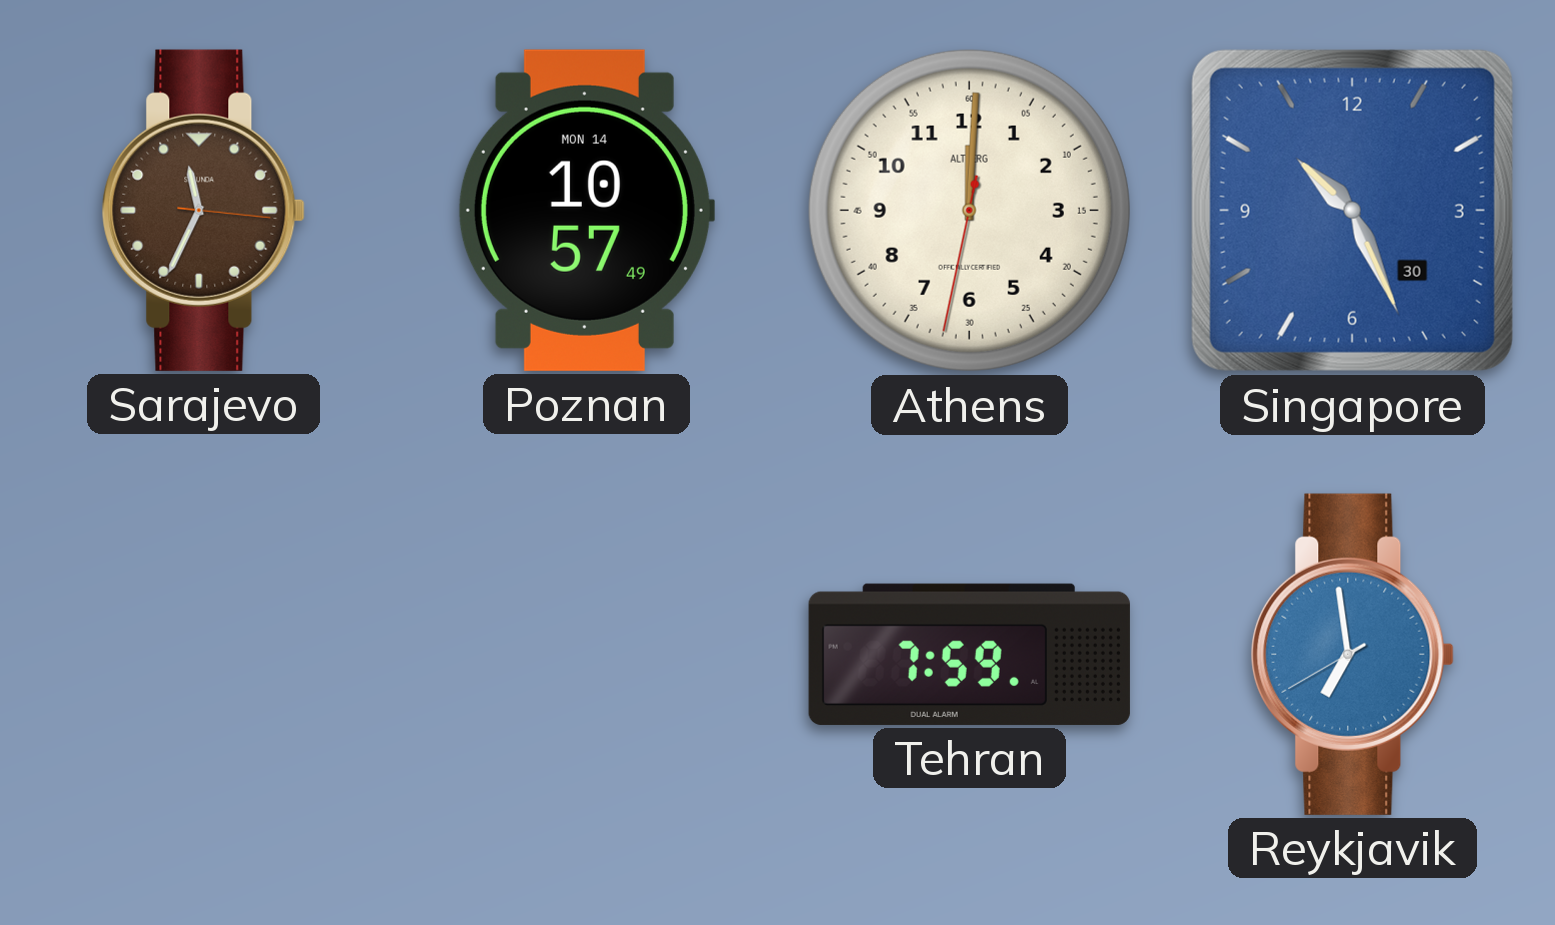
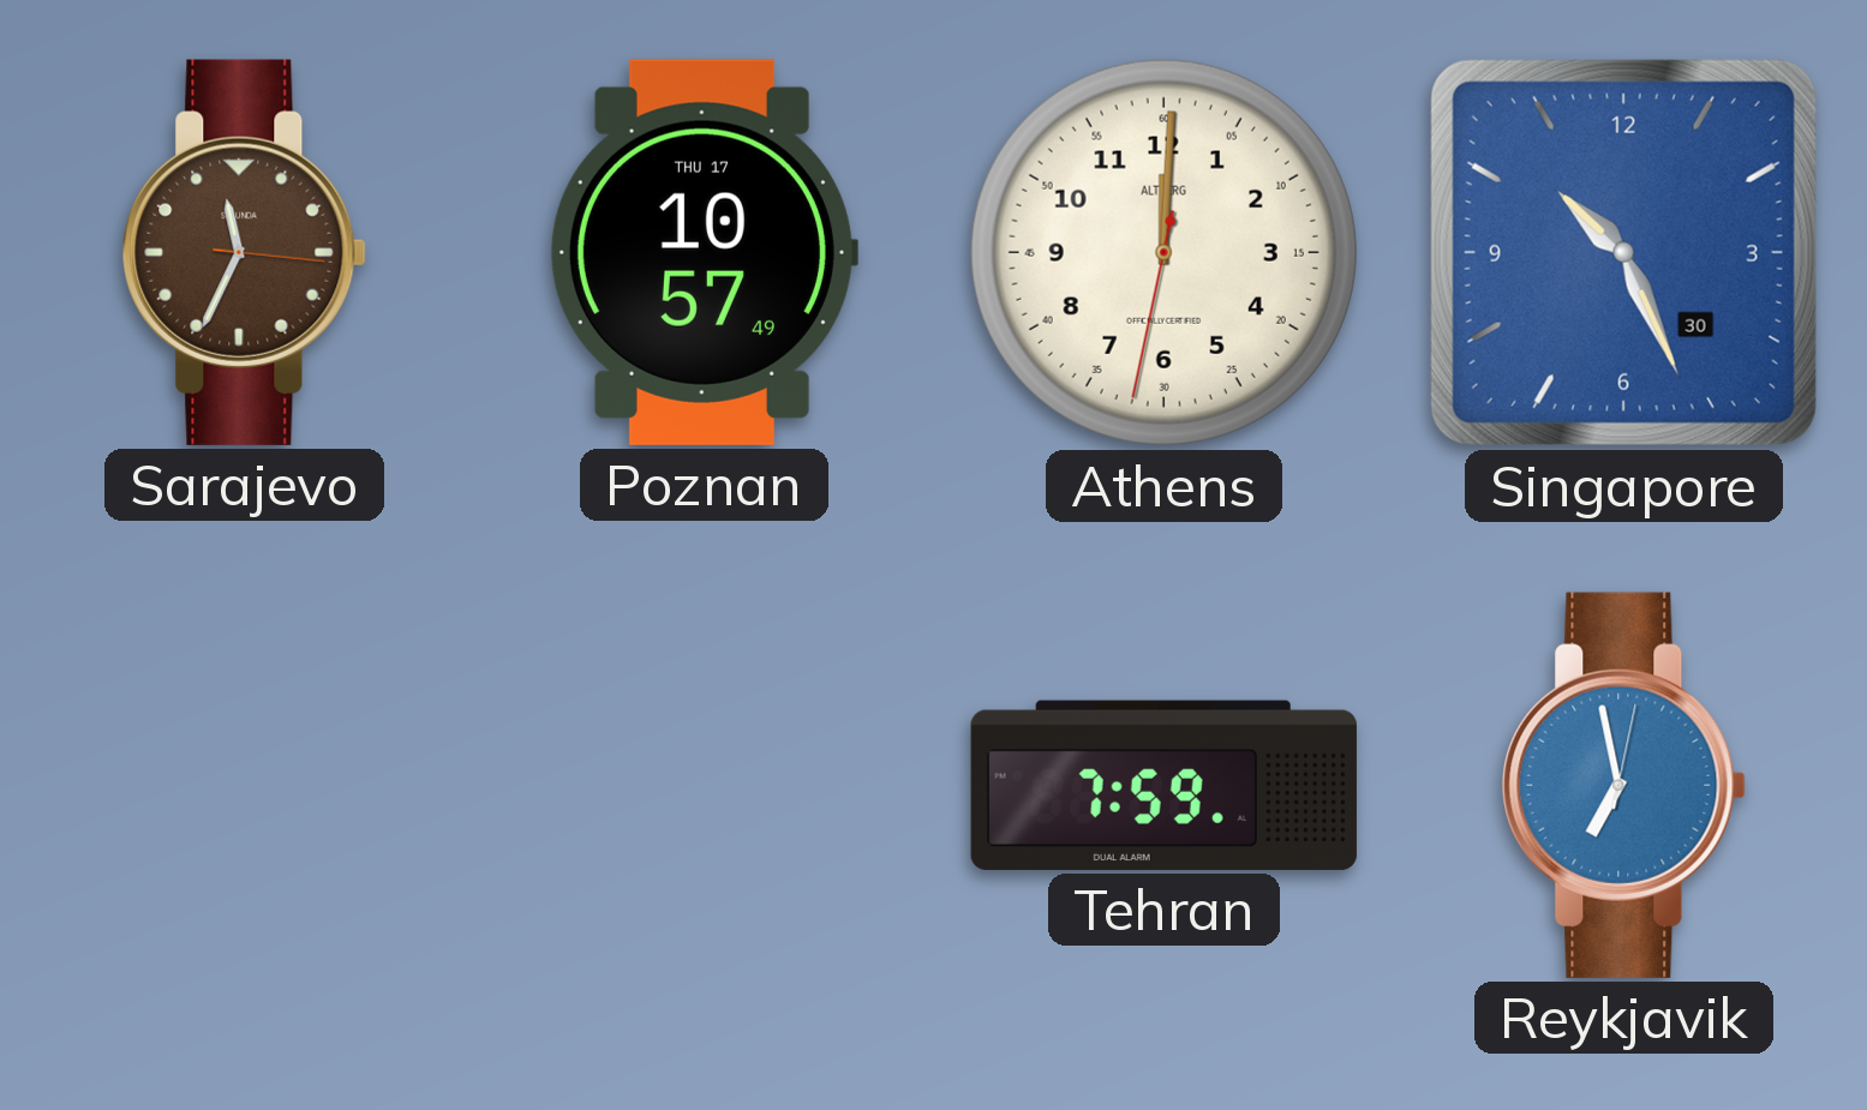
Poznan date: MON 14 -> THU 17
Reykjavik: 6:58:40 -> 6:58:02
